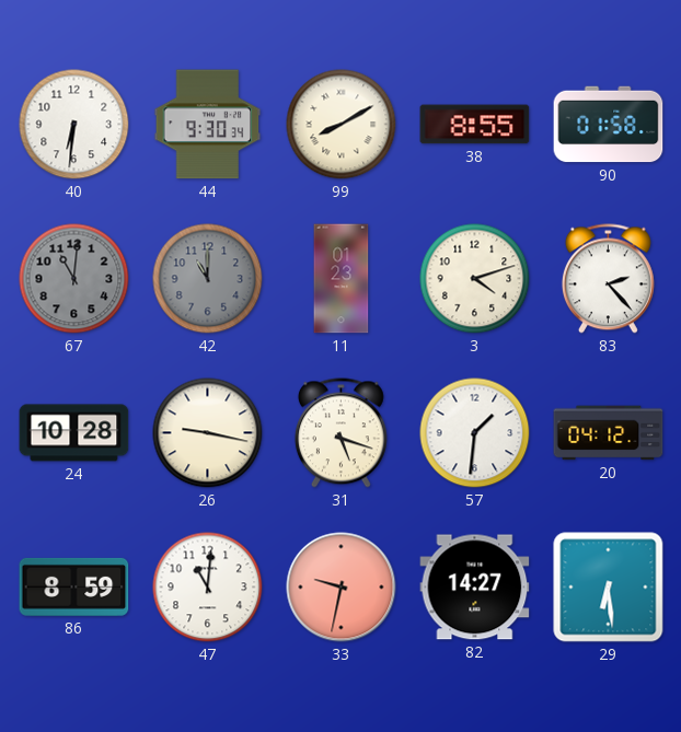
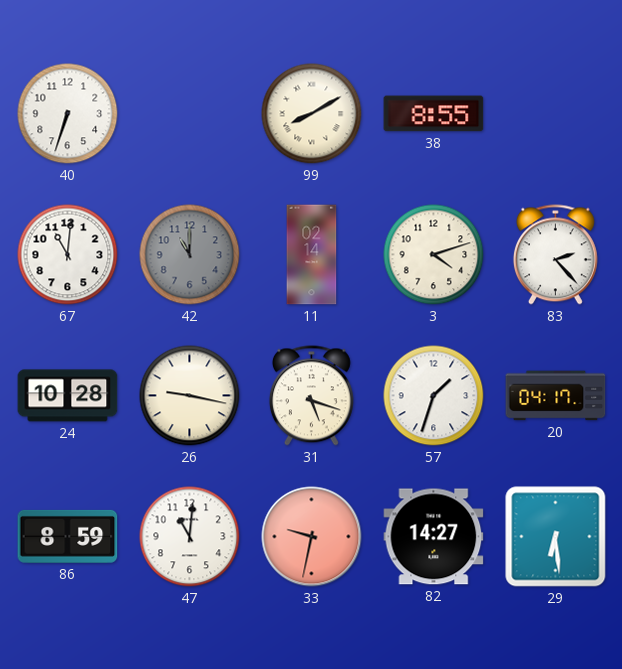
40: 6:31 -> 6:33
44: 9:30 -> none
90: 01:58 -> none
67 dial: grey -> white
11: 01:23 -> 02:14
57: 1:31 -> 1:33
20: 04:12 -> 04:17
